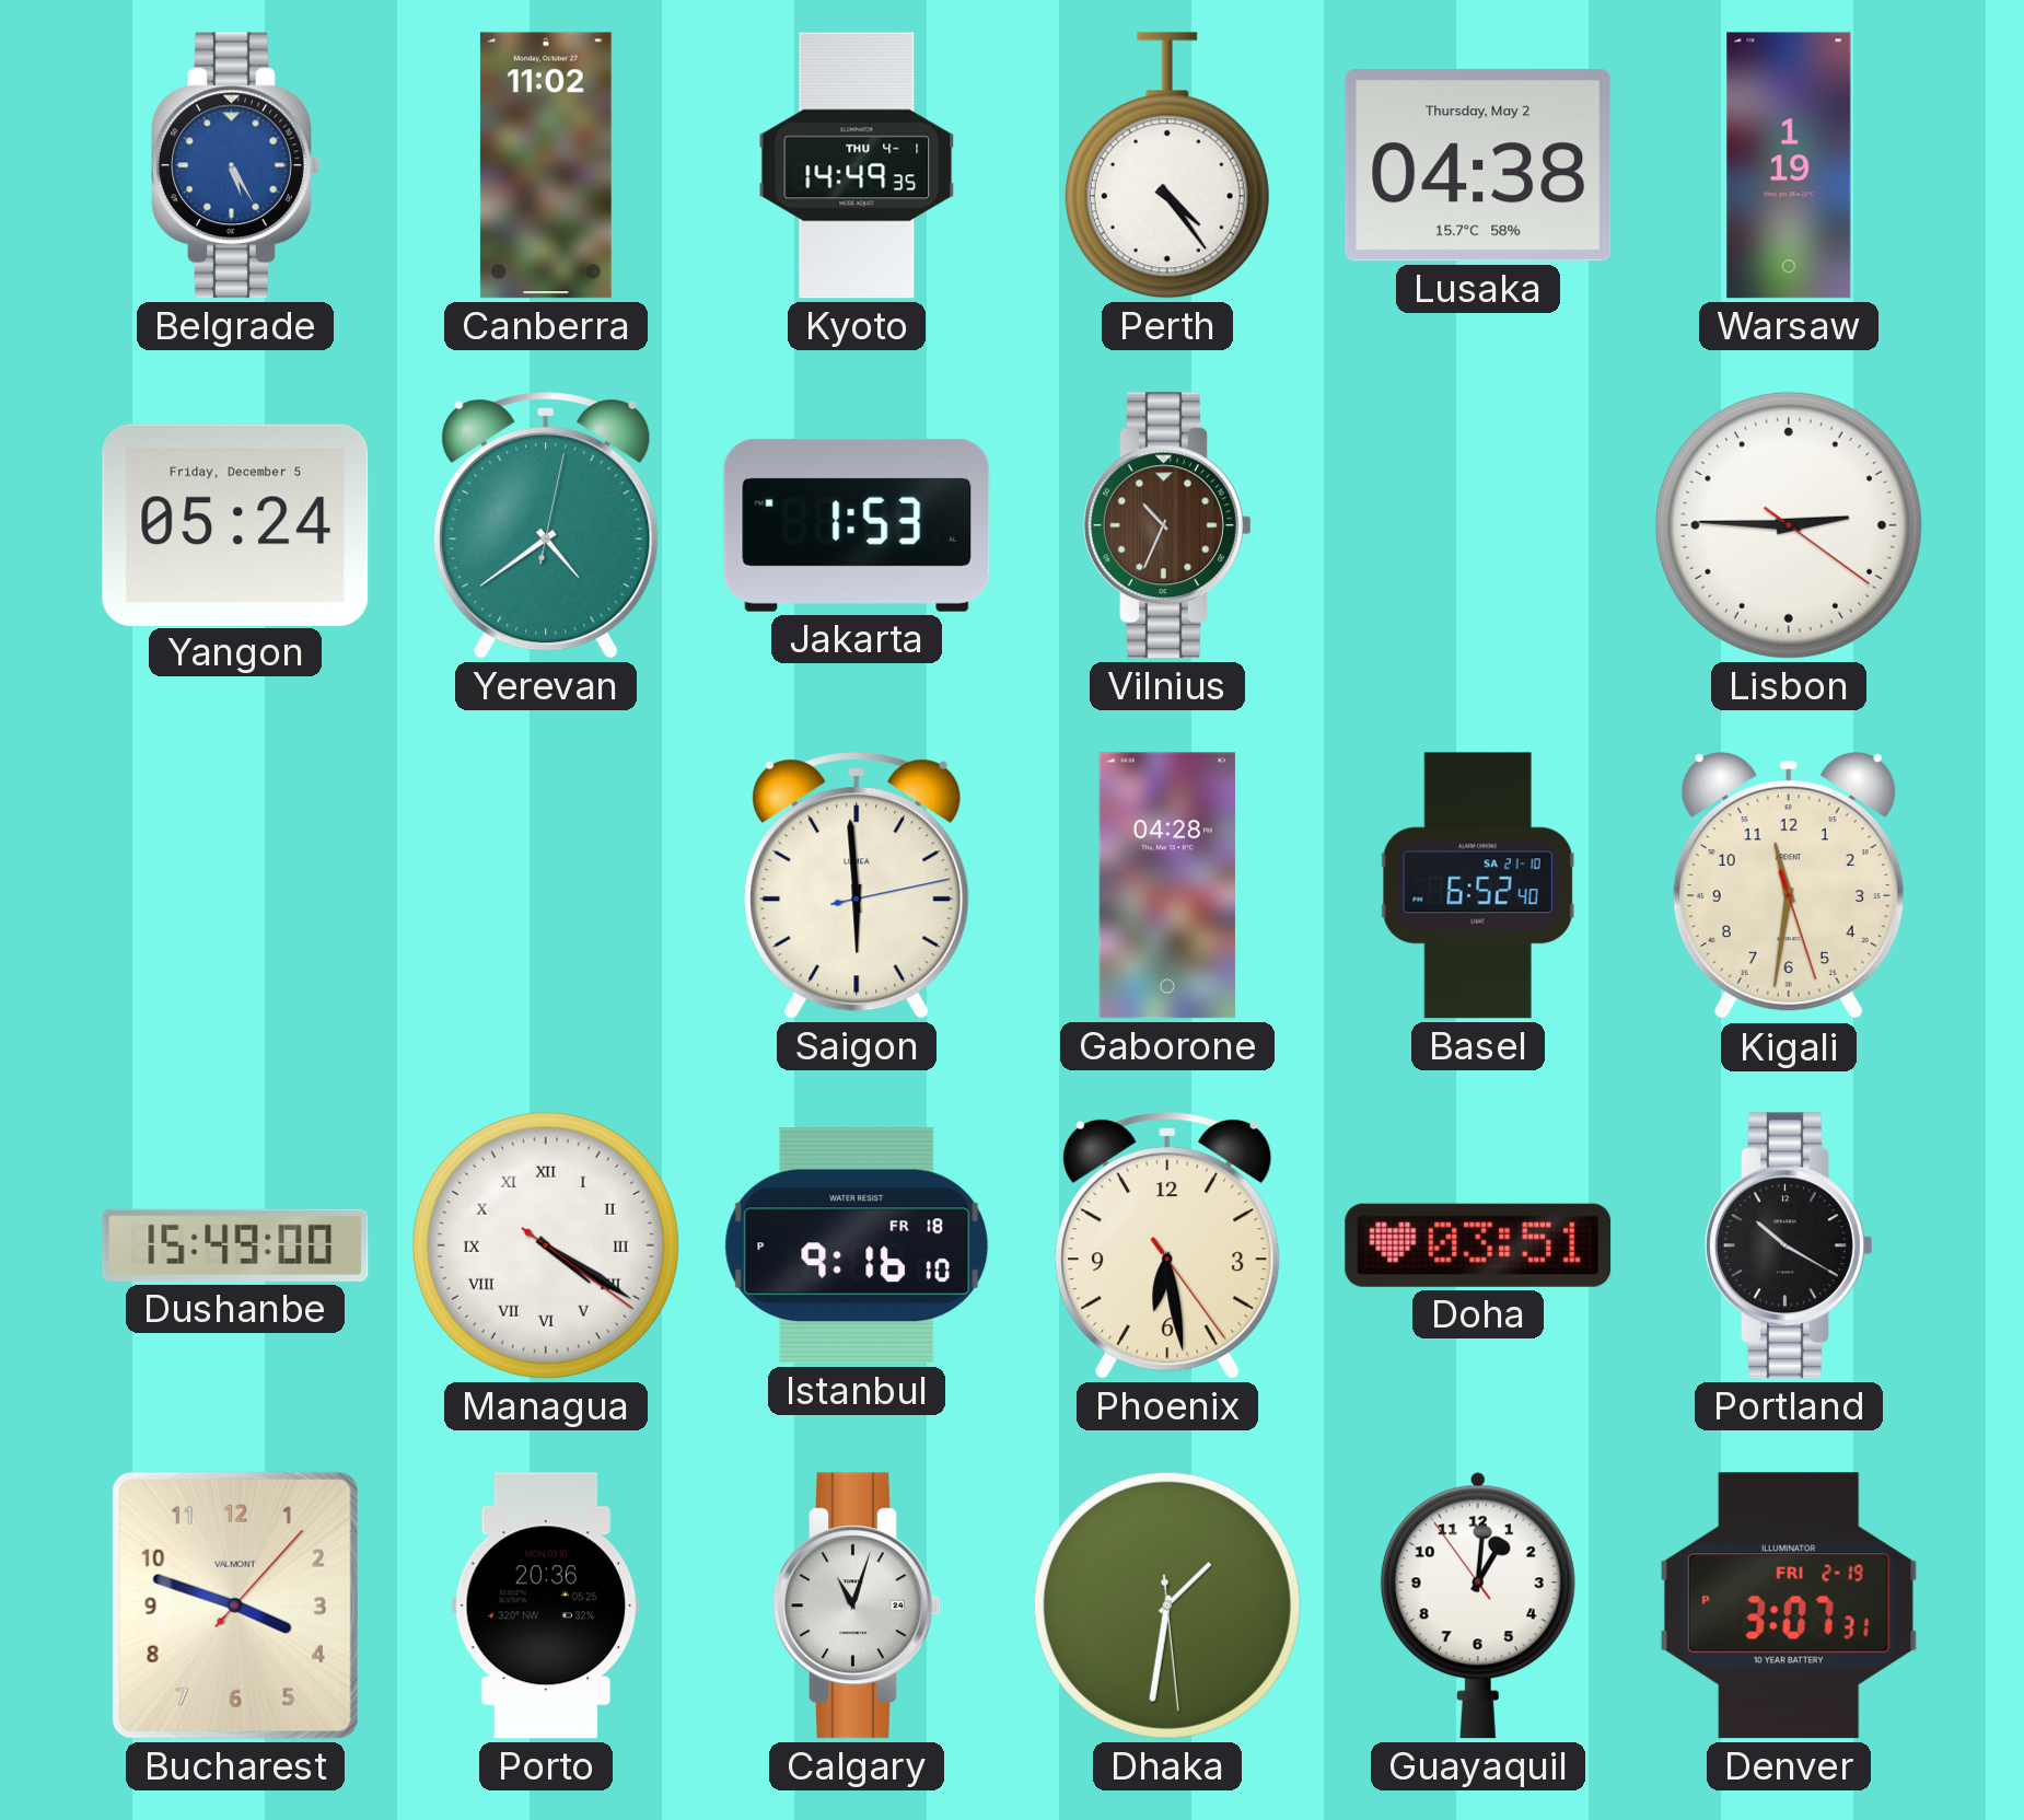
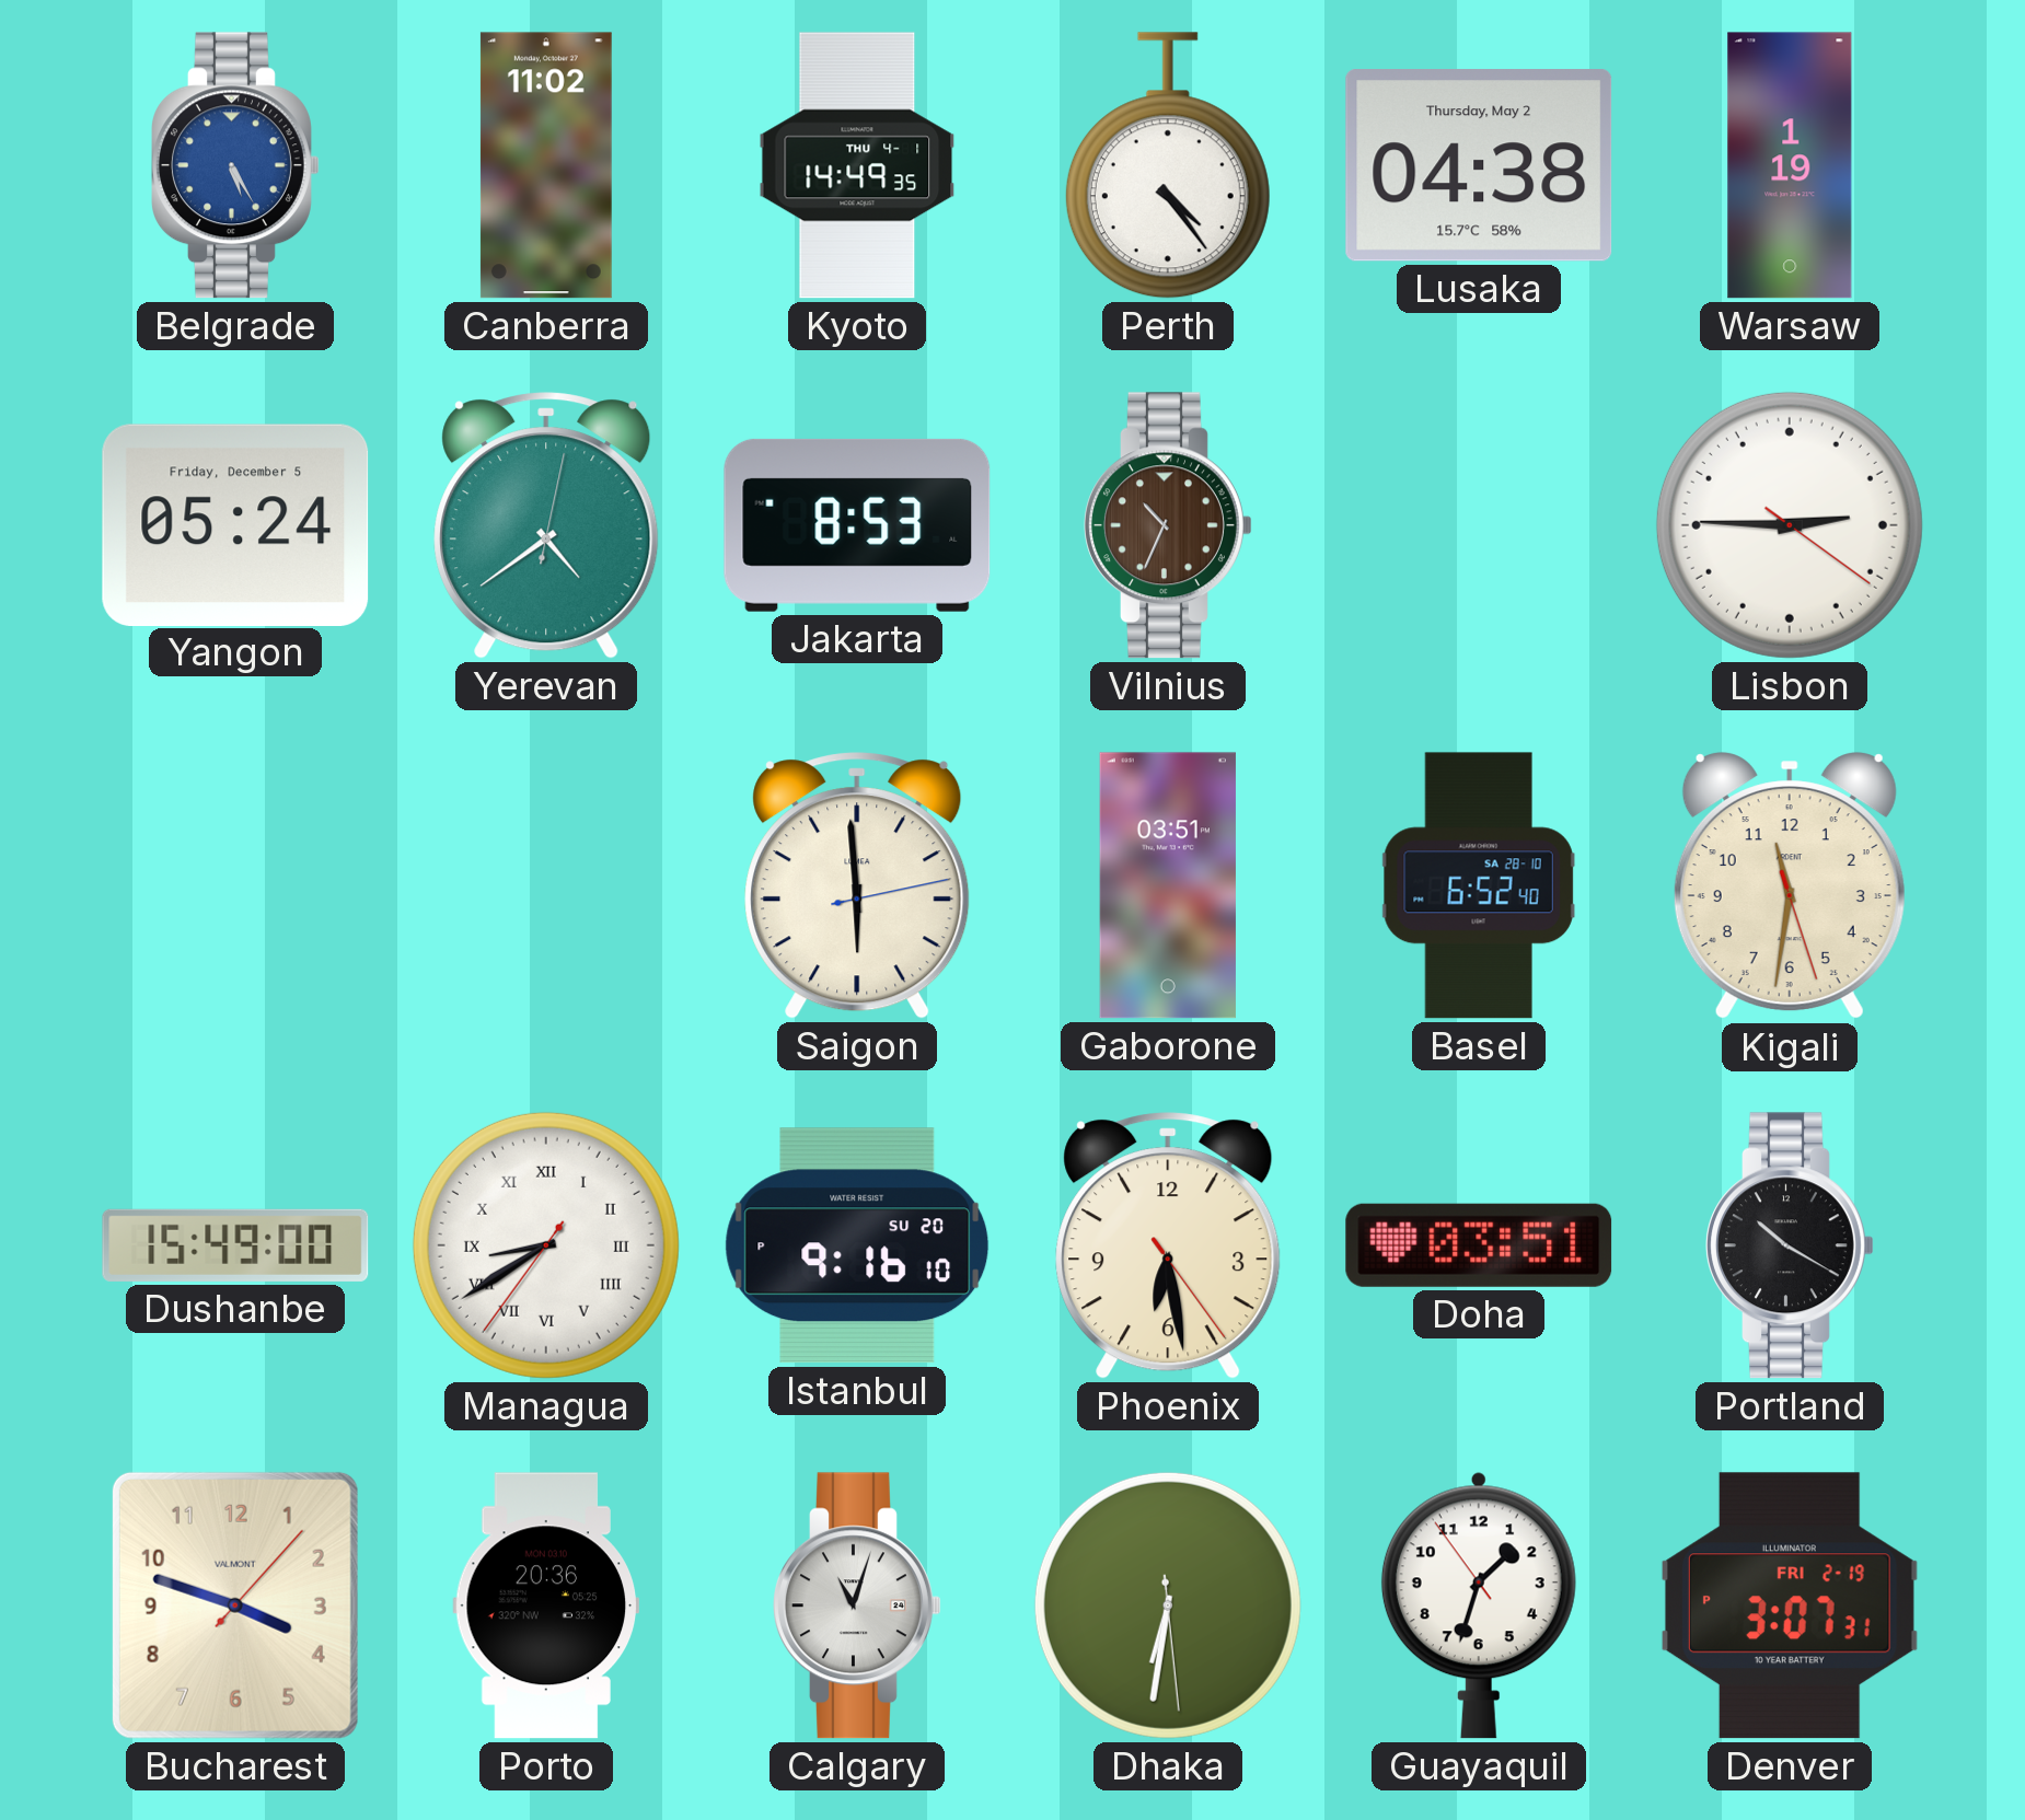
Jakarta: 1:53 -> 8:53
Gaborone: 04:28 -> 03:51
Basel date: SA 21-10 -> SA 28-10
Managua: 4:20 -> 8:39
Istanbul date: FR 18 -> SU 20
Dhaka: 1:31 -> 6:31
Guayaquil: 1:00 -> 1:32
